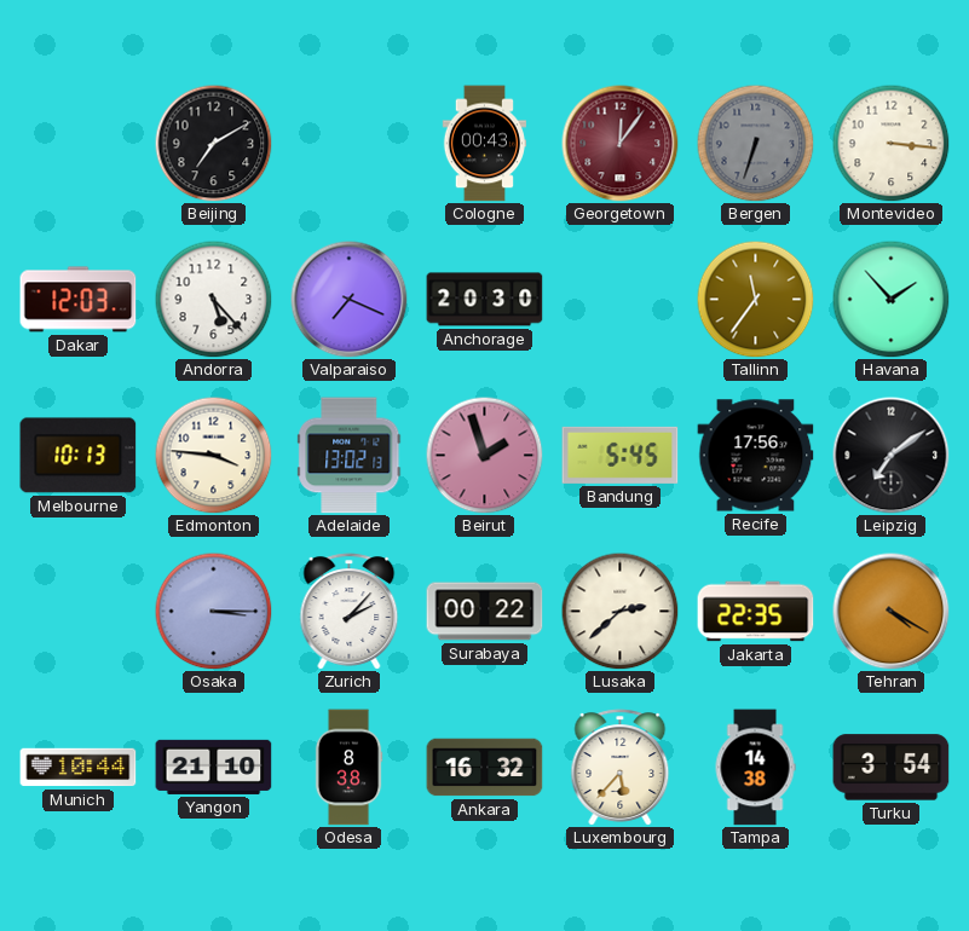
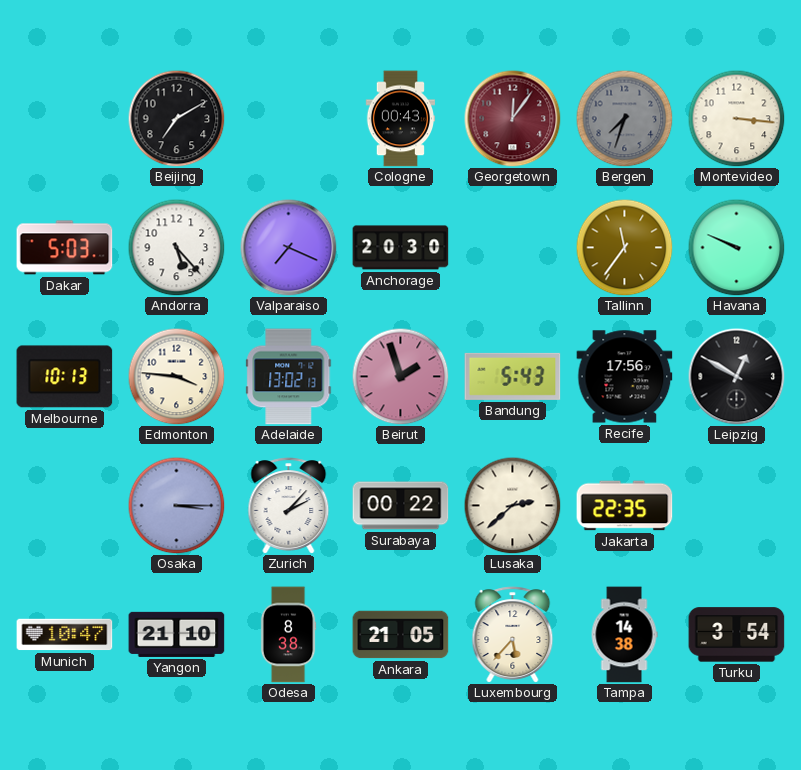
Bergen: 6:33 -> 7:33
Dakar: 12:03 -> 5:03
Havana: 1:53 -> 9:49
Bandung: 5:45 -> 5:43
Leipzig: 7:09 -> 12:50
Tehran: 4:20 -> none
Munich: 10:44 -> 10:47
Ankara: 16:32 -> 21:05
